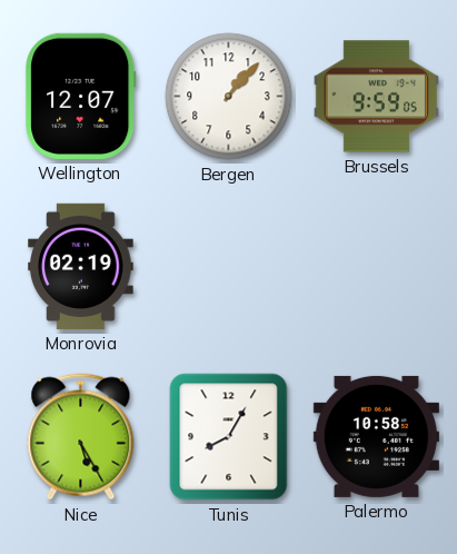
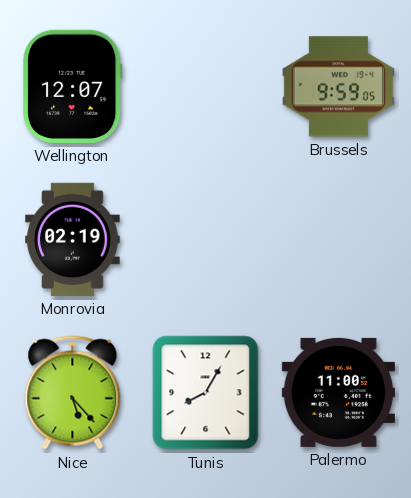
Bergen: 1:07 -> none
Nice: 5:25 -> 5:23
Palermo: 10:58 -> 11:00
